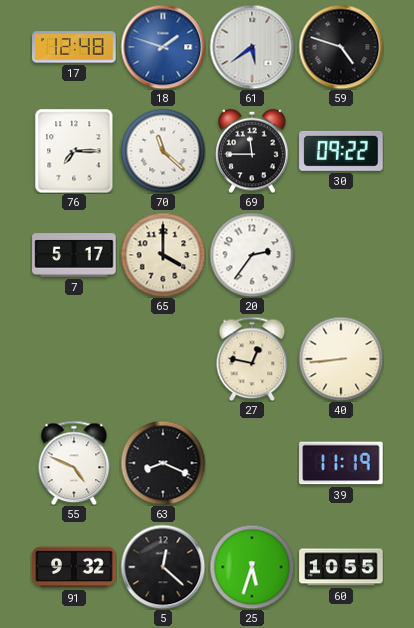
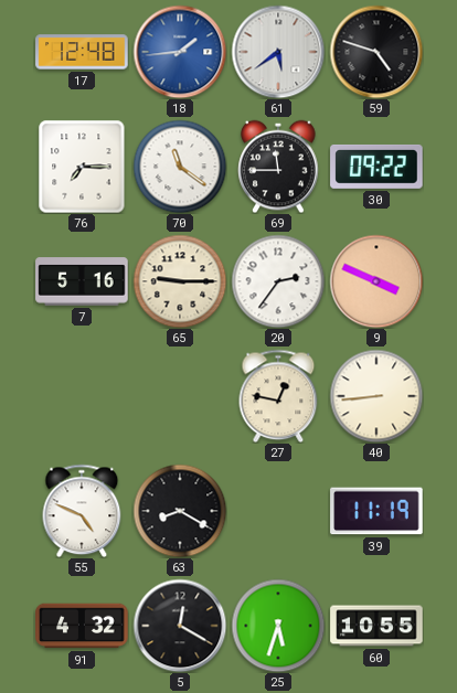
18: 1:48 -> 1:44
70: 11:22 -> 11:21
7: 5:17 -> 5:16
65: 4:00 -> 9:15
9: none -> 3:49
63: 8:19 -> 8:20
91: 9:32 -> 4:32
5: 12:22 -> 12:20
